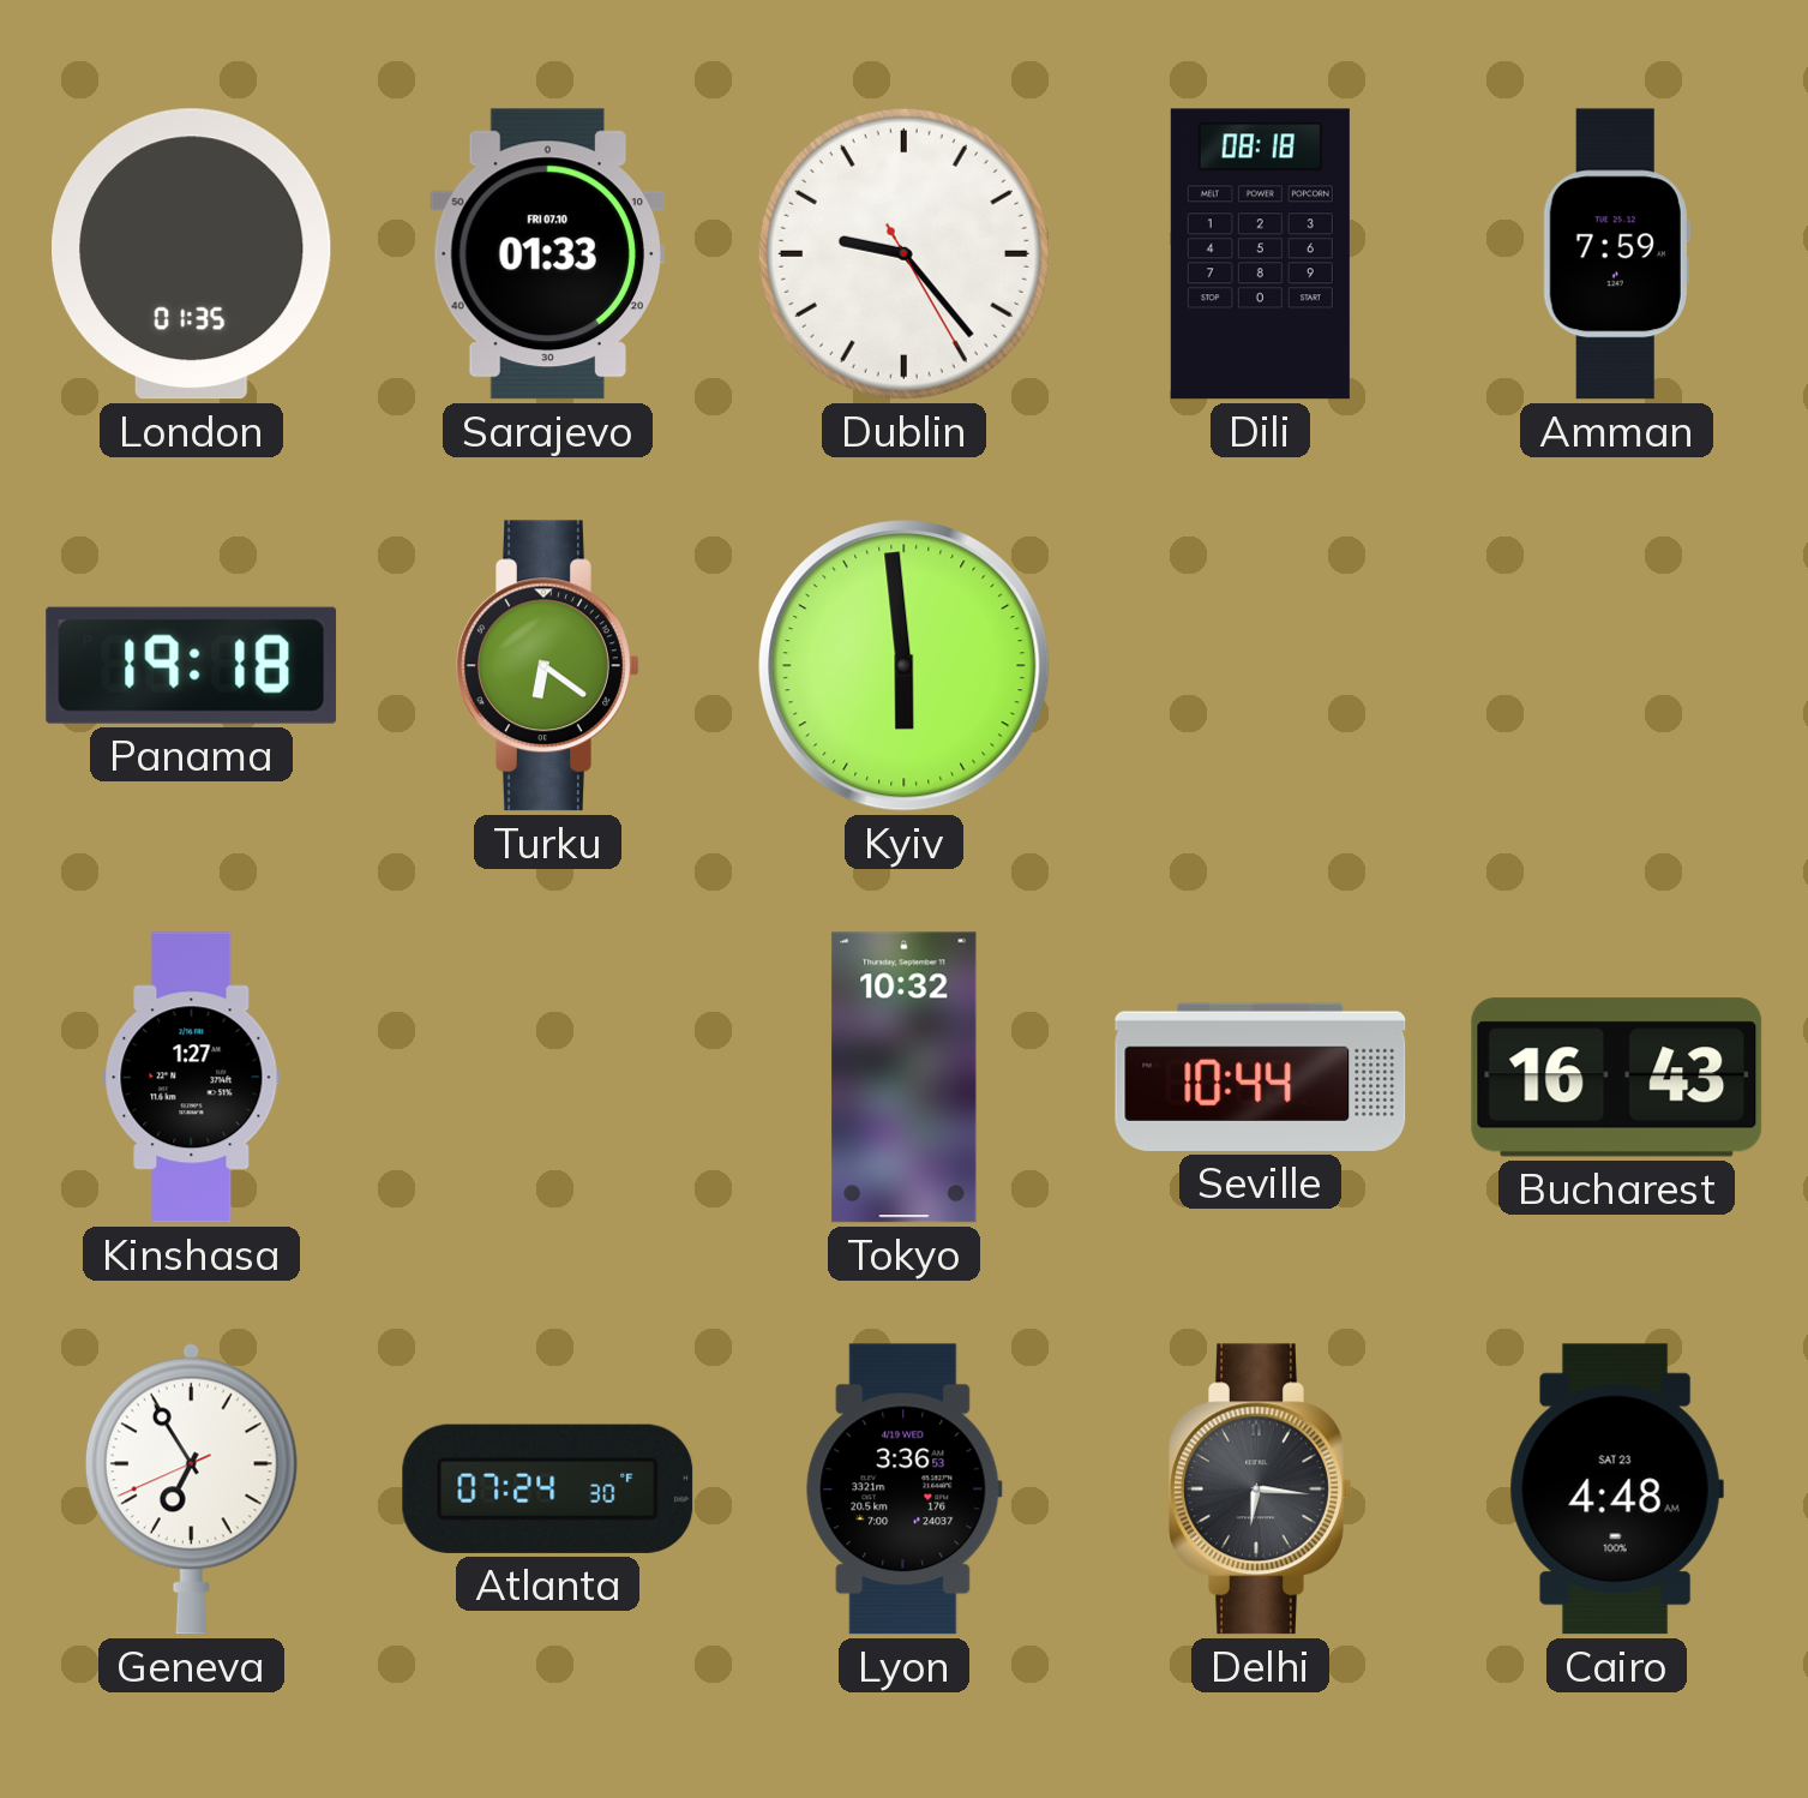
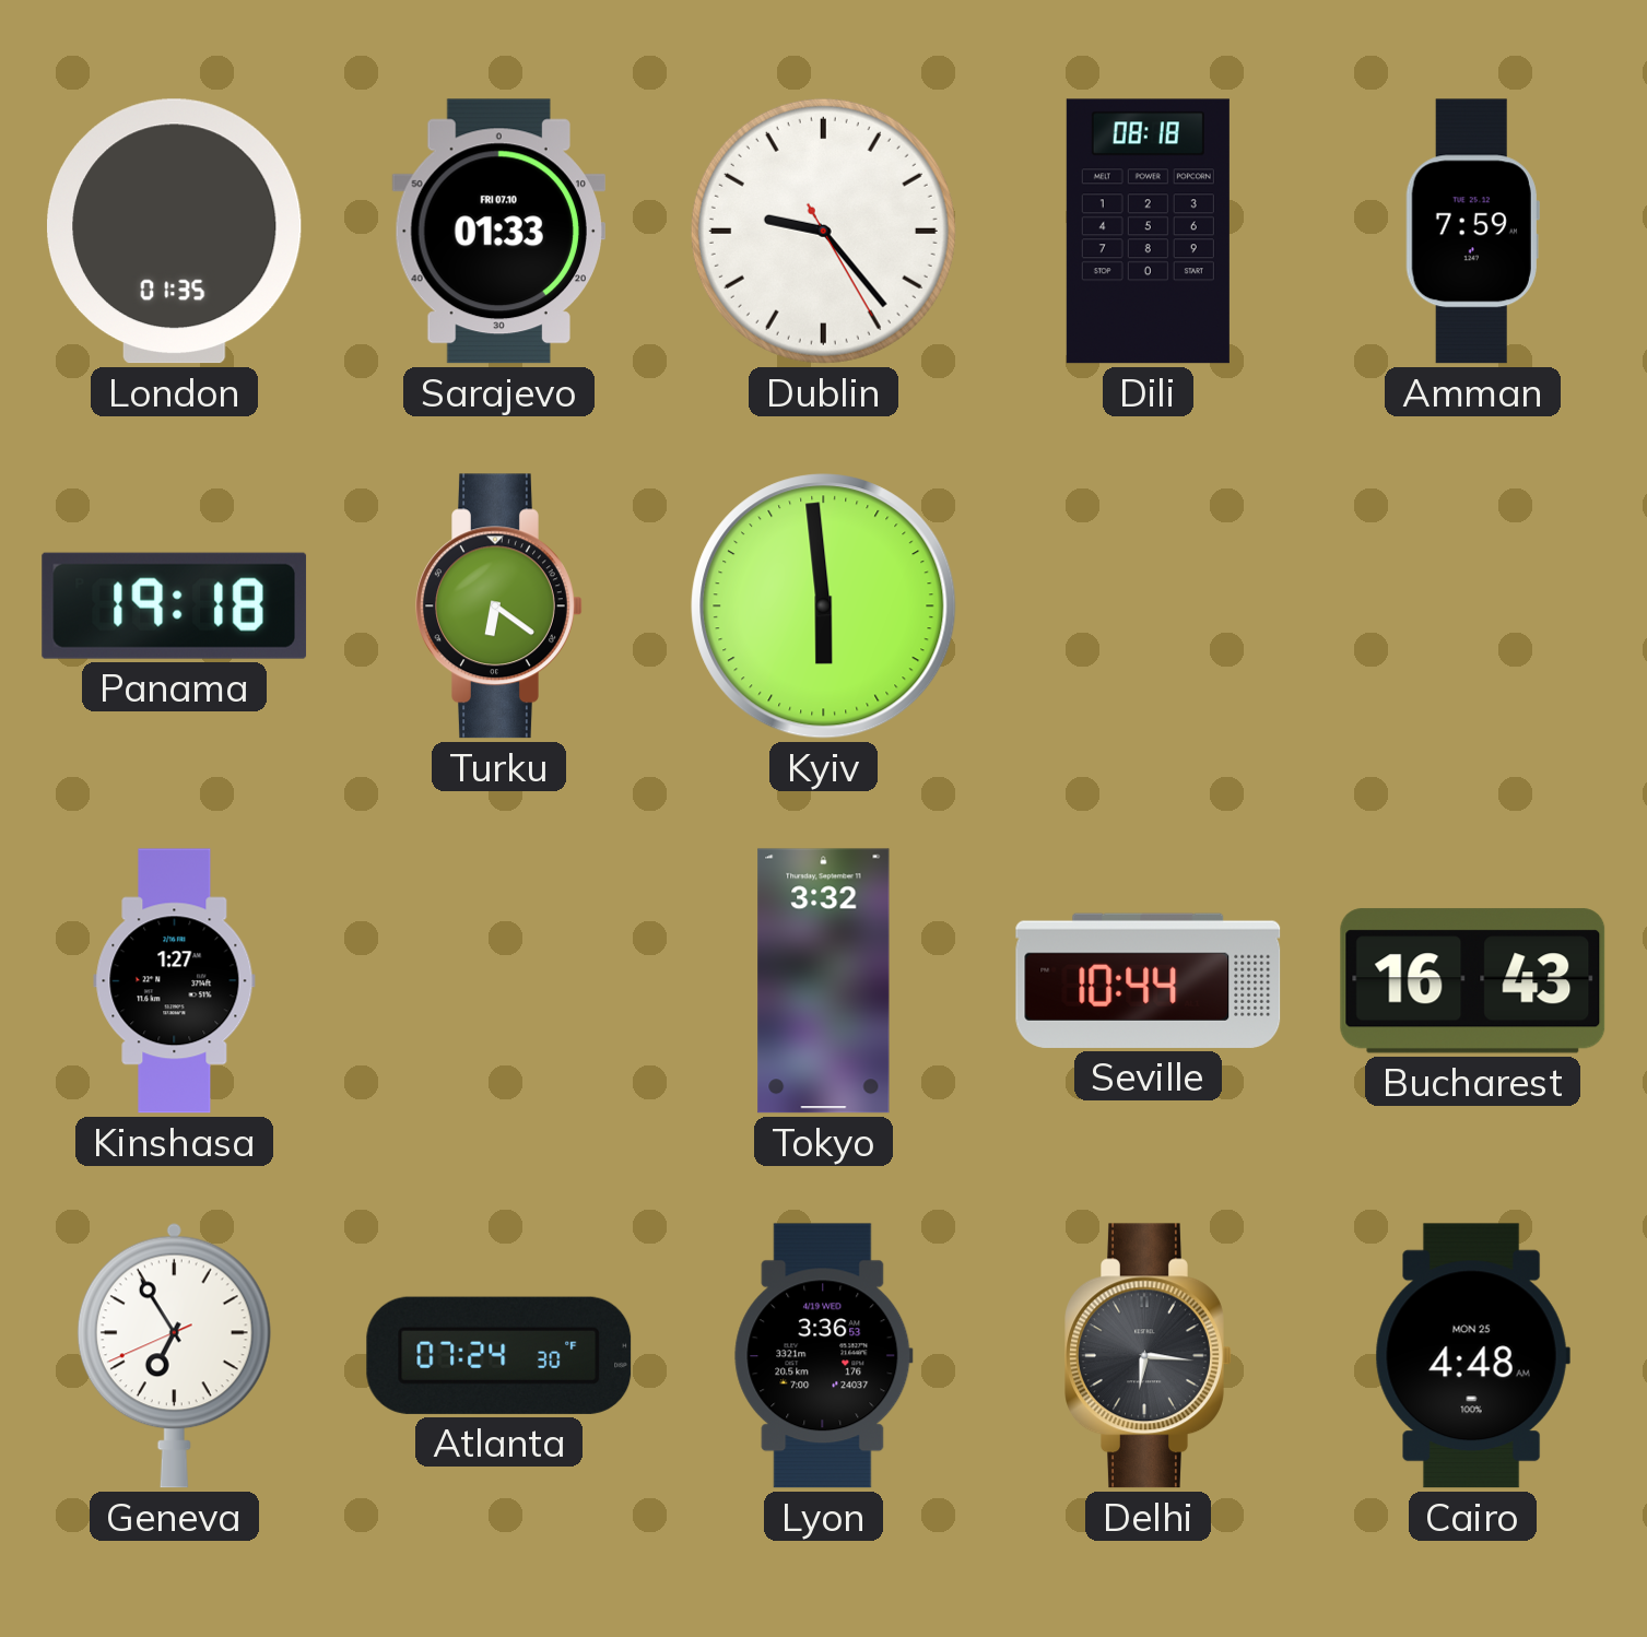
Tokyo: 10:32 -> 3:32
Cairo date: SAT 23 -> MON 25
